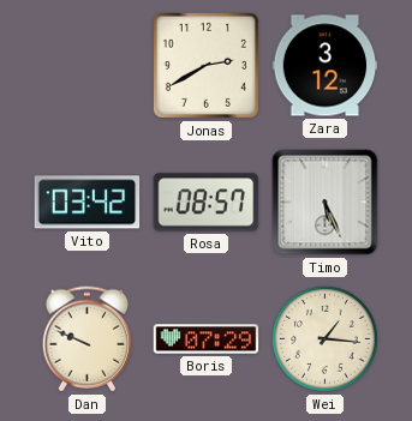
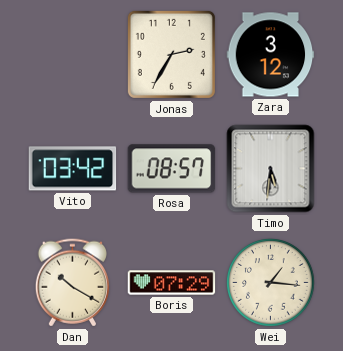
Jonas: 2:40 -> 2:35
Timo: 5:26 -> 5:31
Dan: 9:49 -> 10:20
